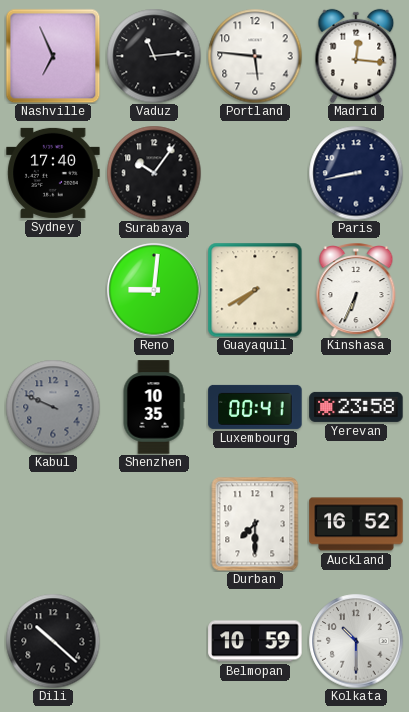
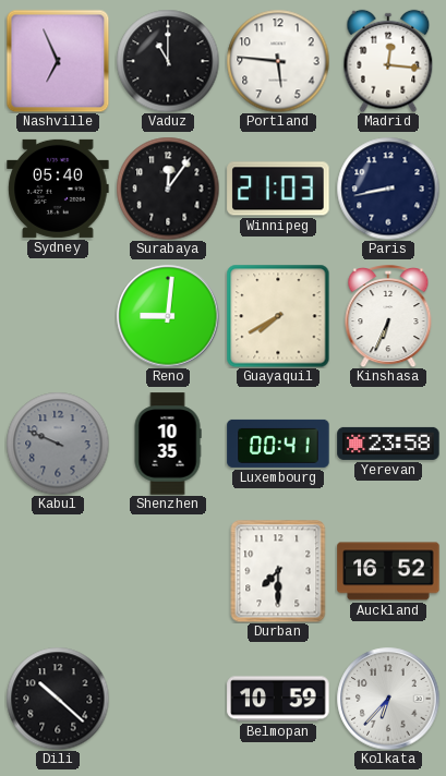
Vaduz: 11:14 -> 11:00
Sydney: 17:40 -> 05:40
Surabaya: 10:06 -> 12:06
Winnipeg: none -> 21:03
Kolkata: 10:30 -> 6:37
